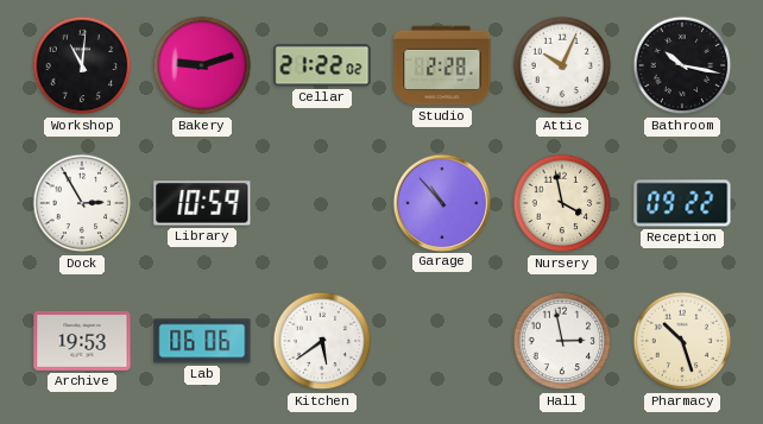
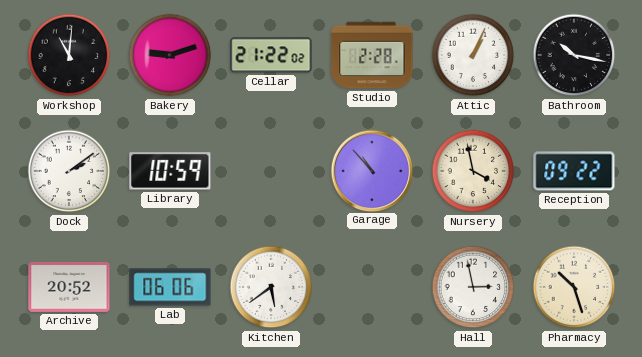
Attic: 10:04 -> 1:04
Dock: 2:55 -> 2:09
Archive: 19:53 -> 20:52
